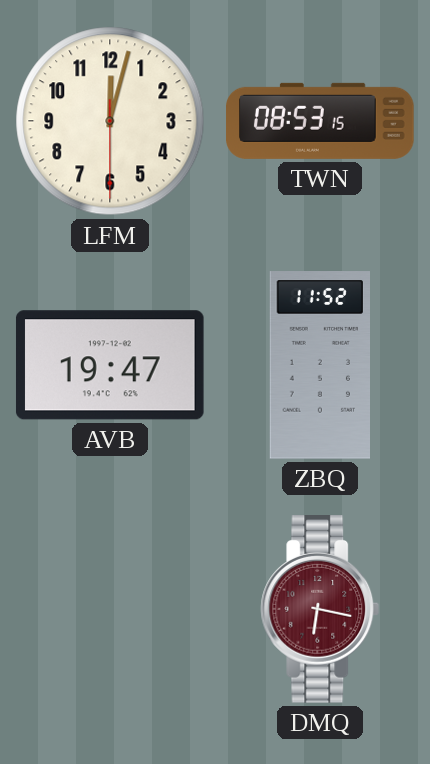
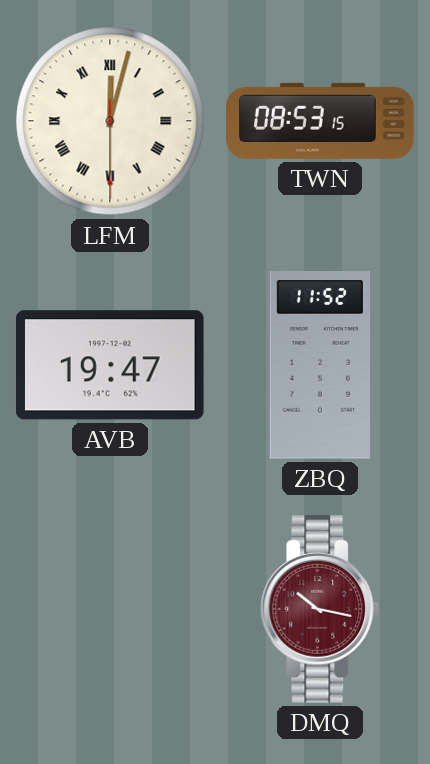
LFM numerals: Arabic -> Roman
DMQ: 6:17 -> 10:17
